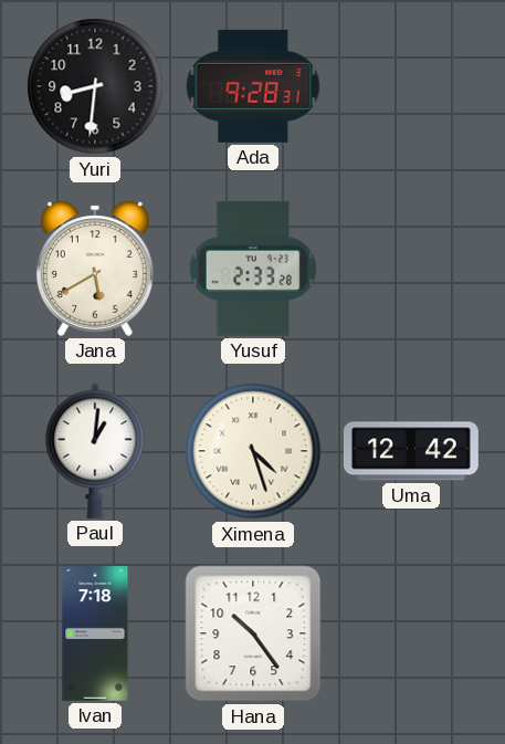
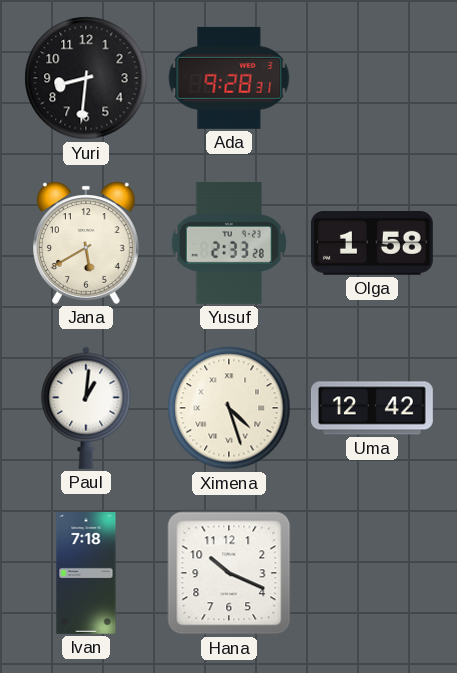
Olga: none -> 1:58
Hana: 10:24 -> 10:19
